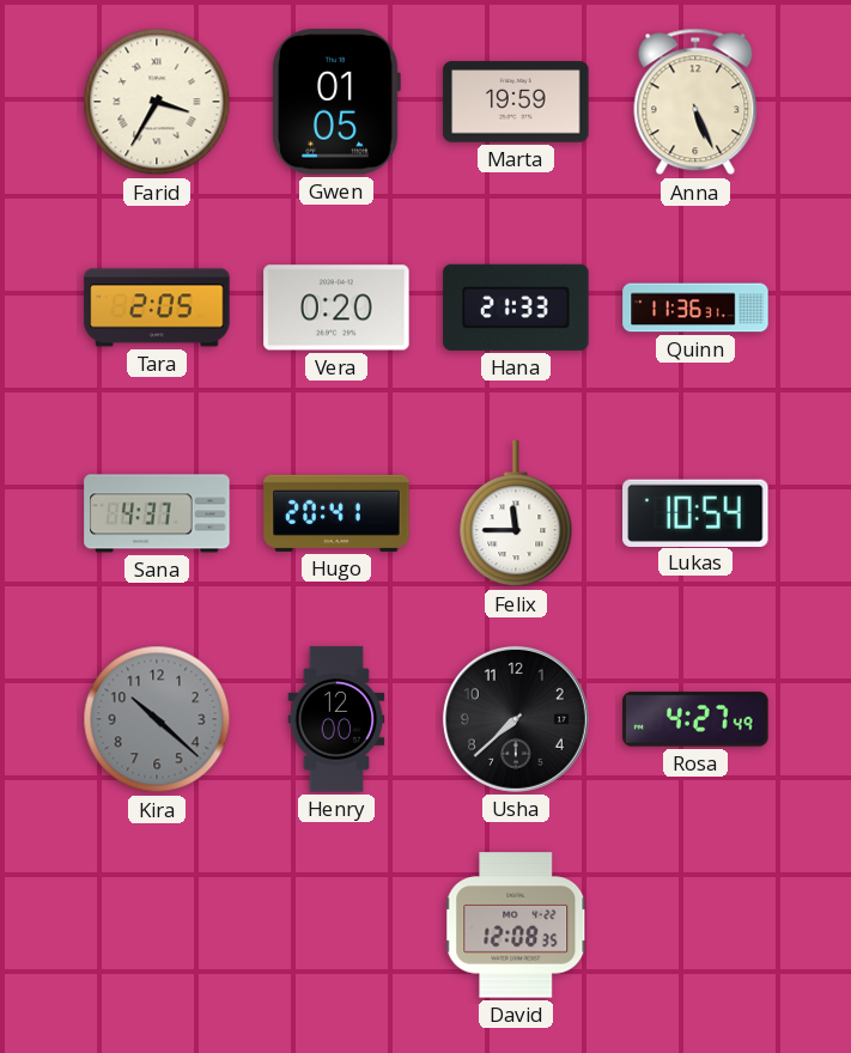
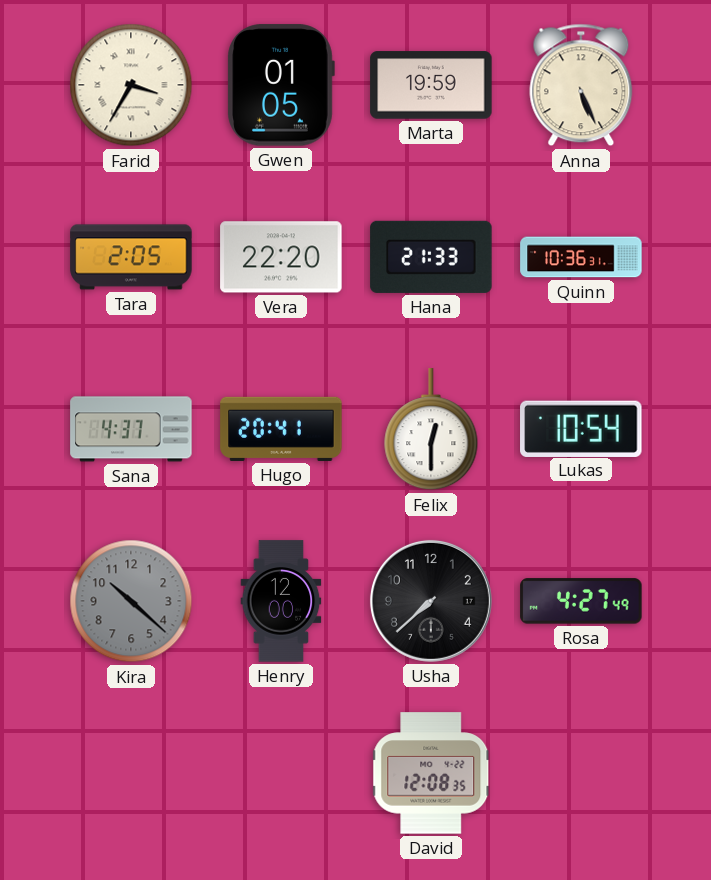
Vera: 0:20 -> 22:20
Quinn: 11:36 -> 10:36
Felix: 11:45 -> 12:30
